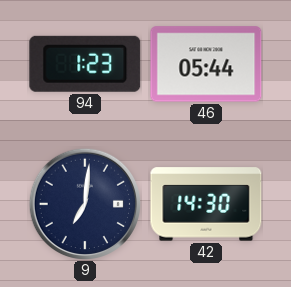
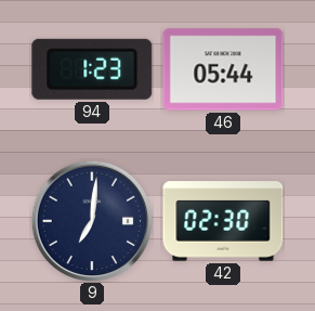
42: 14:30 -> 02:30
